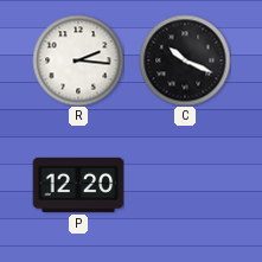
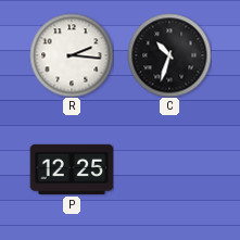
C: 10:19 -> 10:33
P: 12:20 -> 12:25
